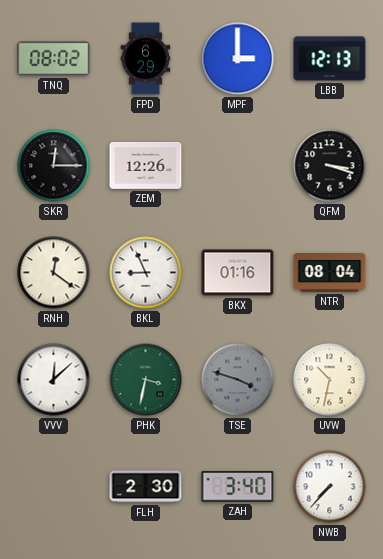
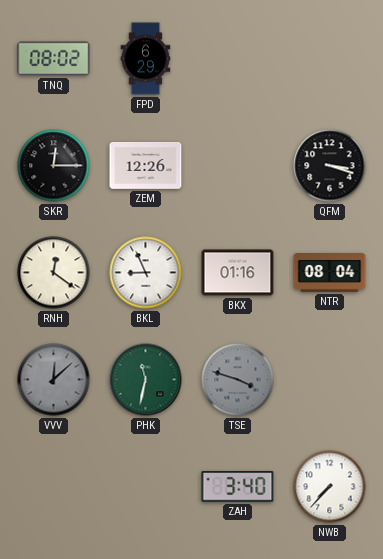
MPF: 3:00 -> none
LBB: 12:13 -> none
VVV dial: white -> grey
PHK: 3:32 -> 11:32
UVW: 10:32 -> none
FLH: 2:30 -> none
